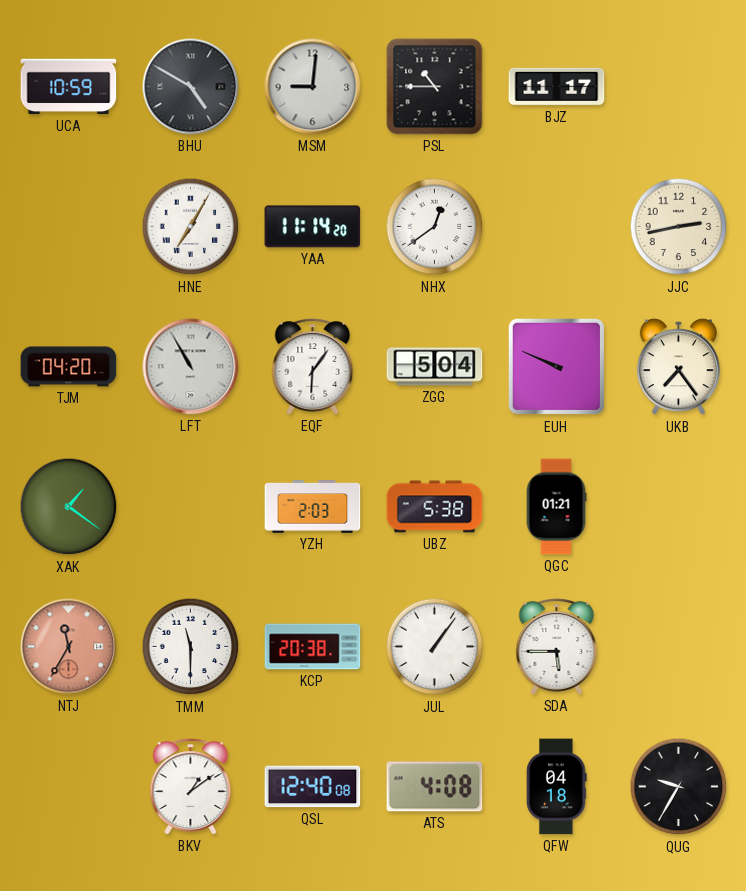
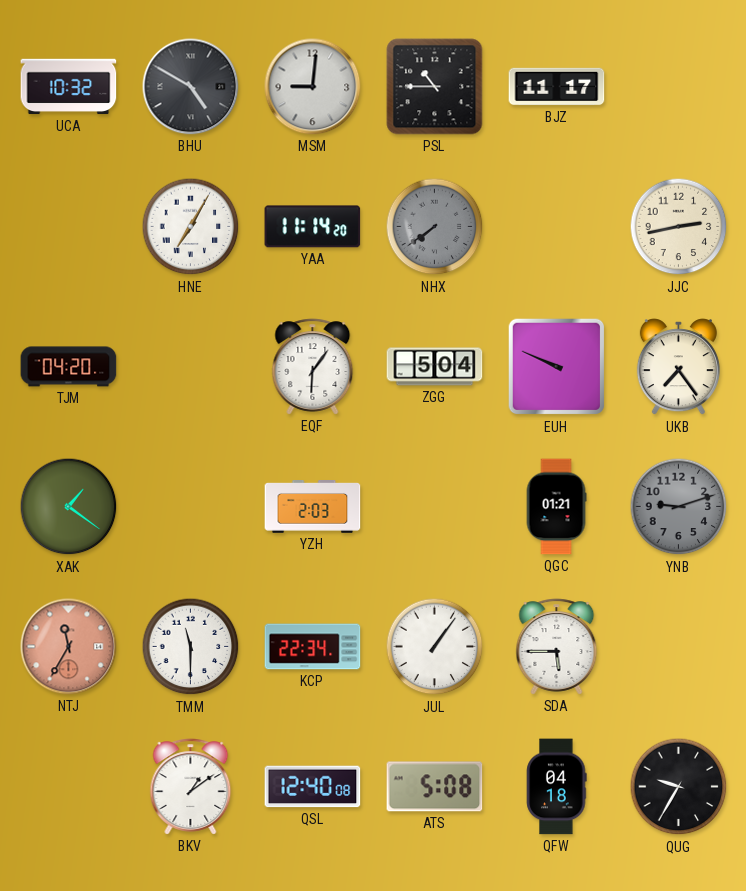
UCA: 10:59 -> 10:32
NHX: 12:39 -> 7:39
NHX dial: white -> grey
LFT: 10:55 -> none
UBZ: 5:38 -> none
YNB: none -> 9:12
KCP: 20:38 -> 22:34
ATS: 4:08 -> 5:08
